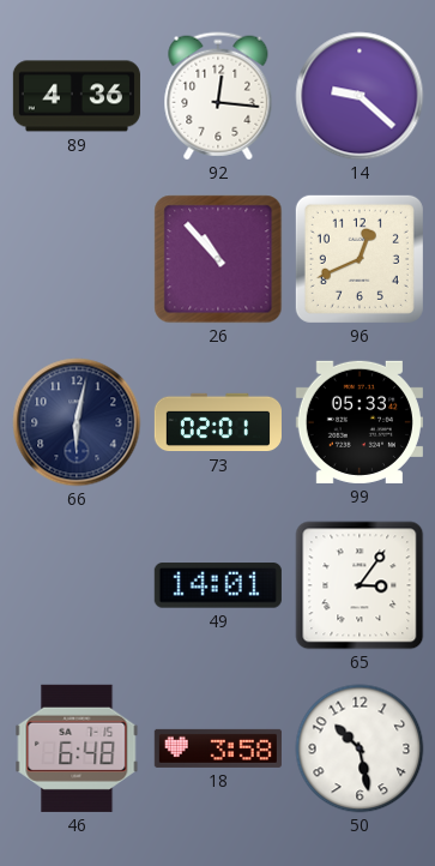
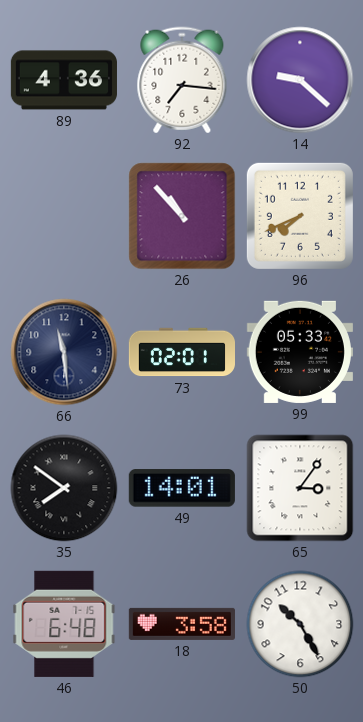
92: 12:16 -> 7:16
96: 12:41 -> 7:41
66: 6:02 -> 11:29
35: none -> 7:51
50: 10:28 -> 10:25
